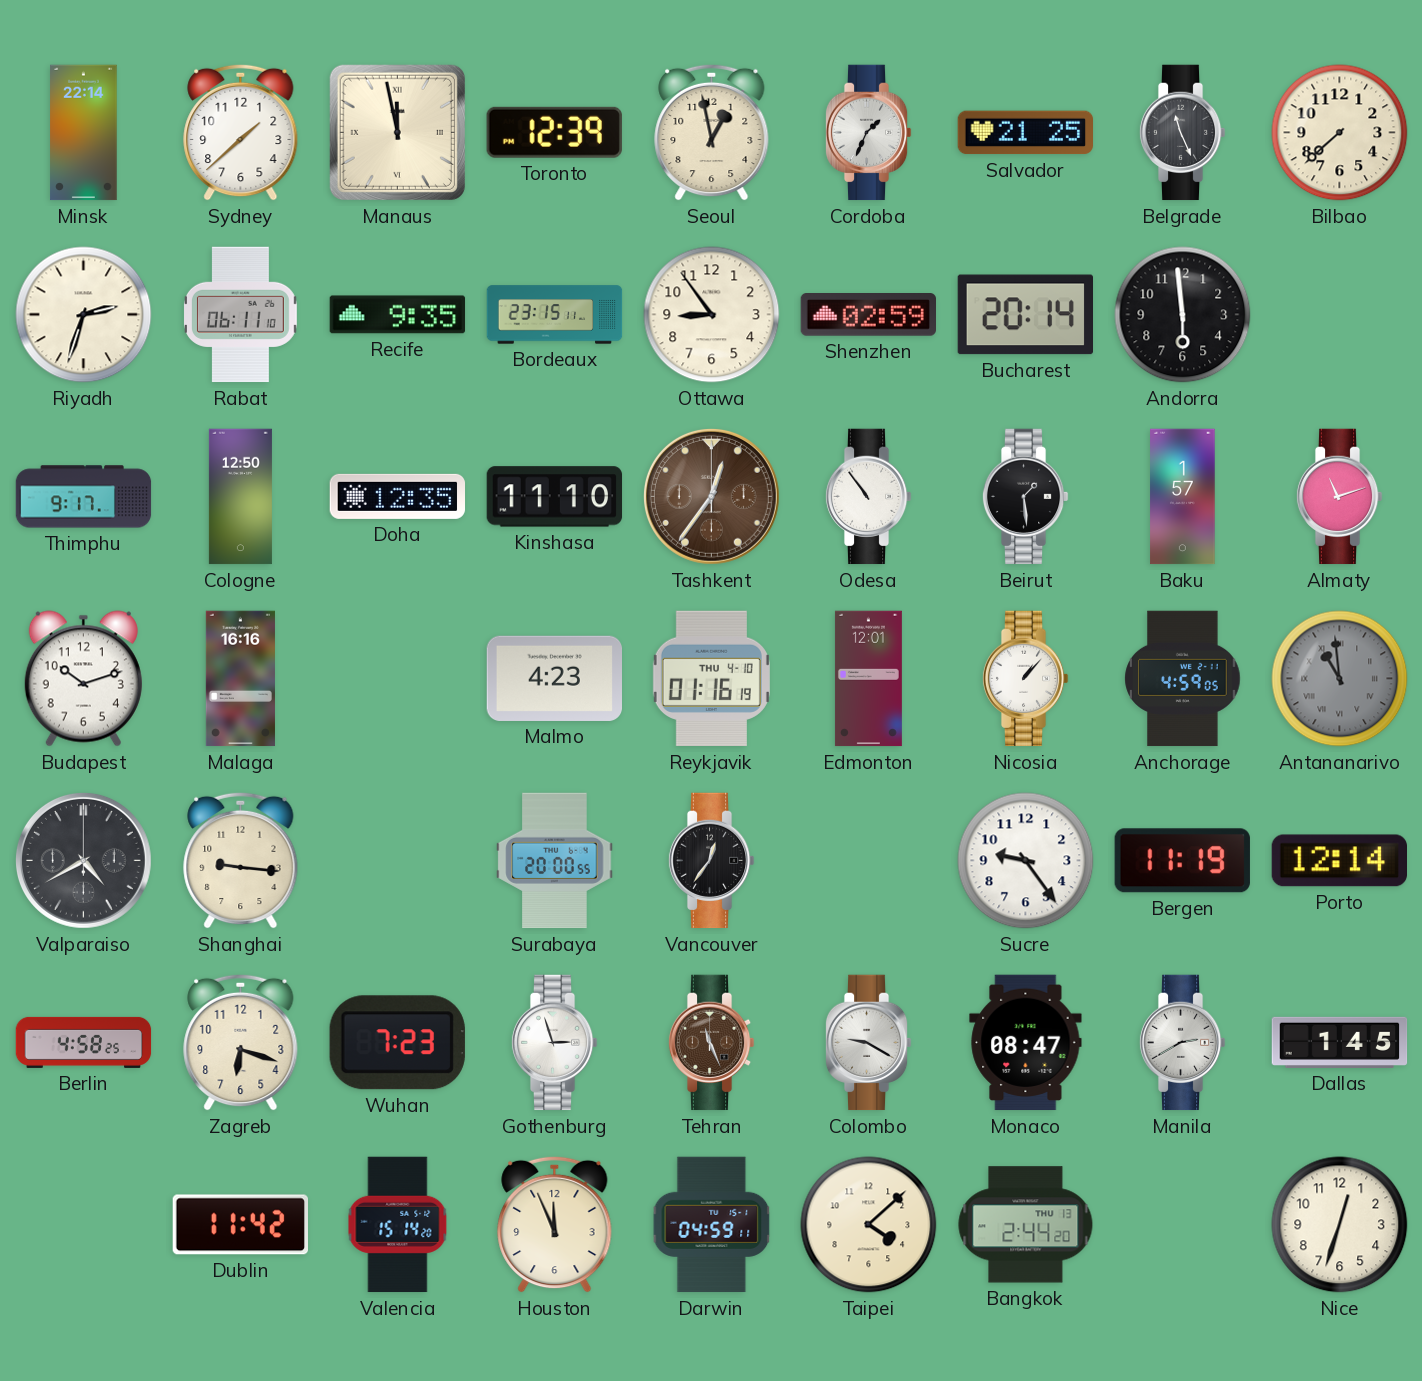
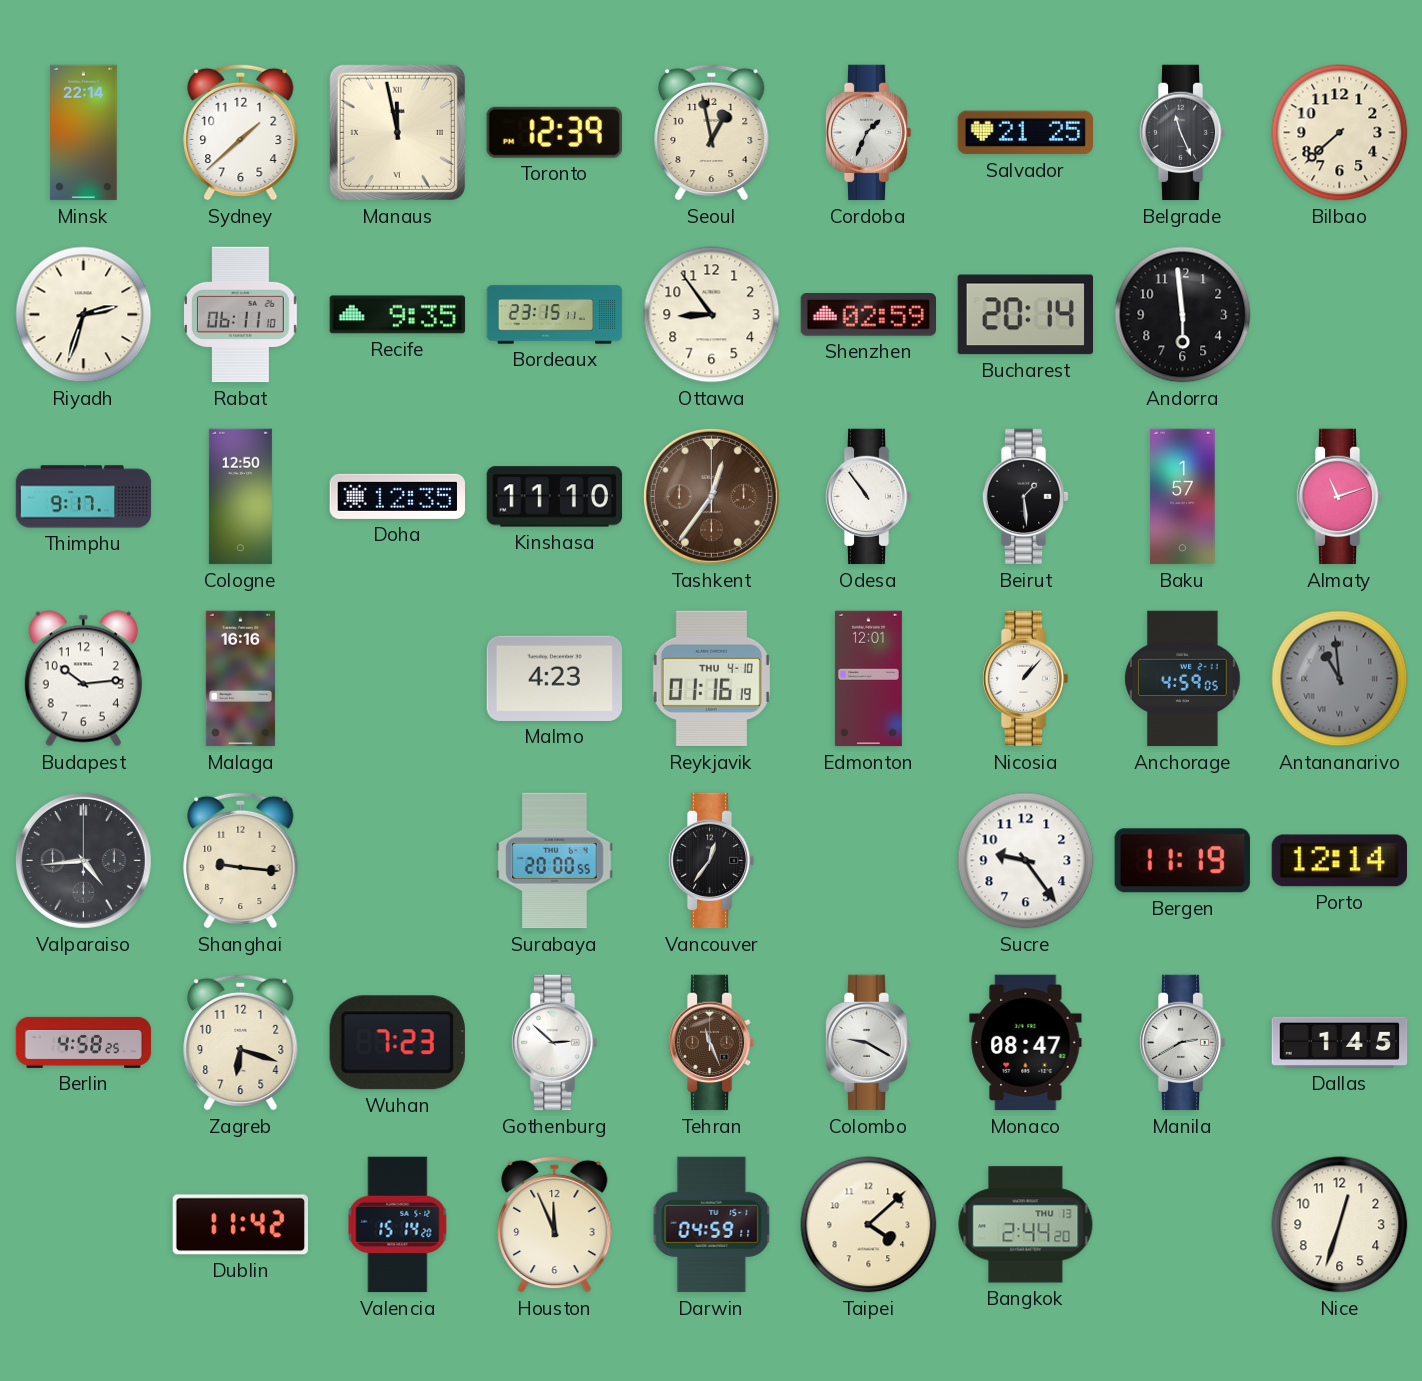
Budapest: 10:12 -> 10:14
Valparaiso: 4:40 -> 4:44
Gothenburg: 2:57 -> 2:52
